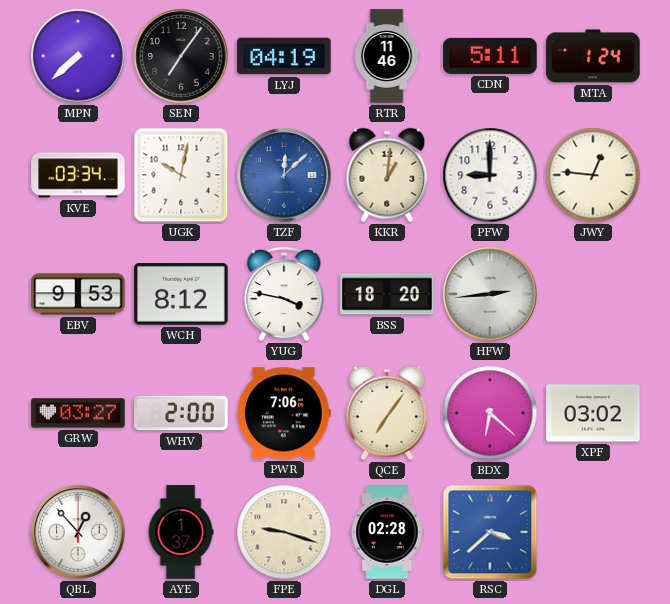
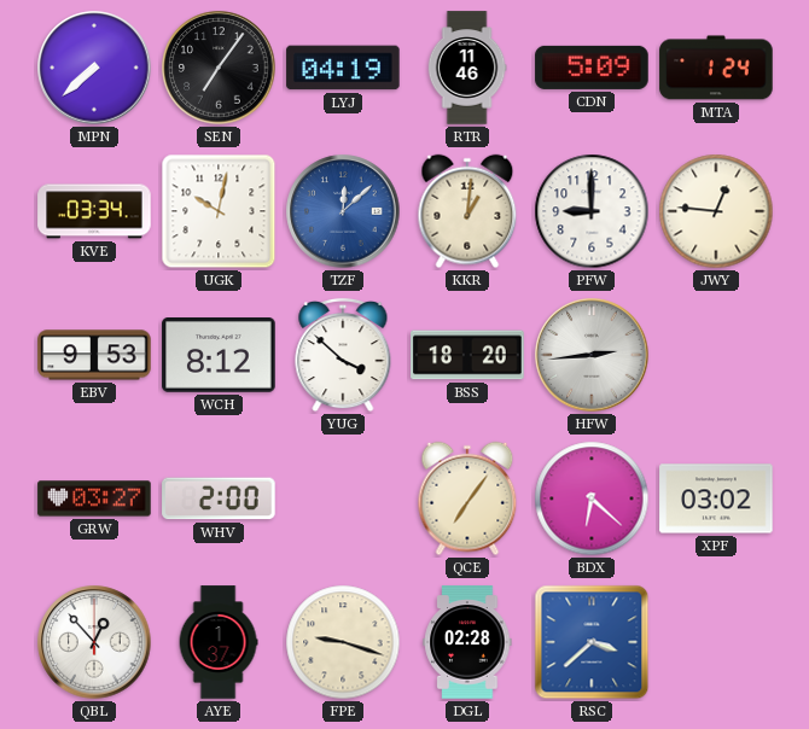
CDN: 5:11 -> 5:09
YUG: 3:47 -> 3:52
PWR: 7:06 -> none
